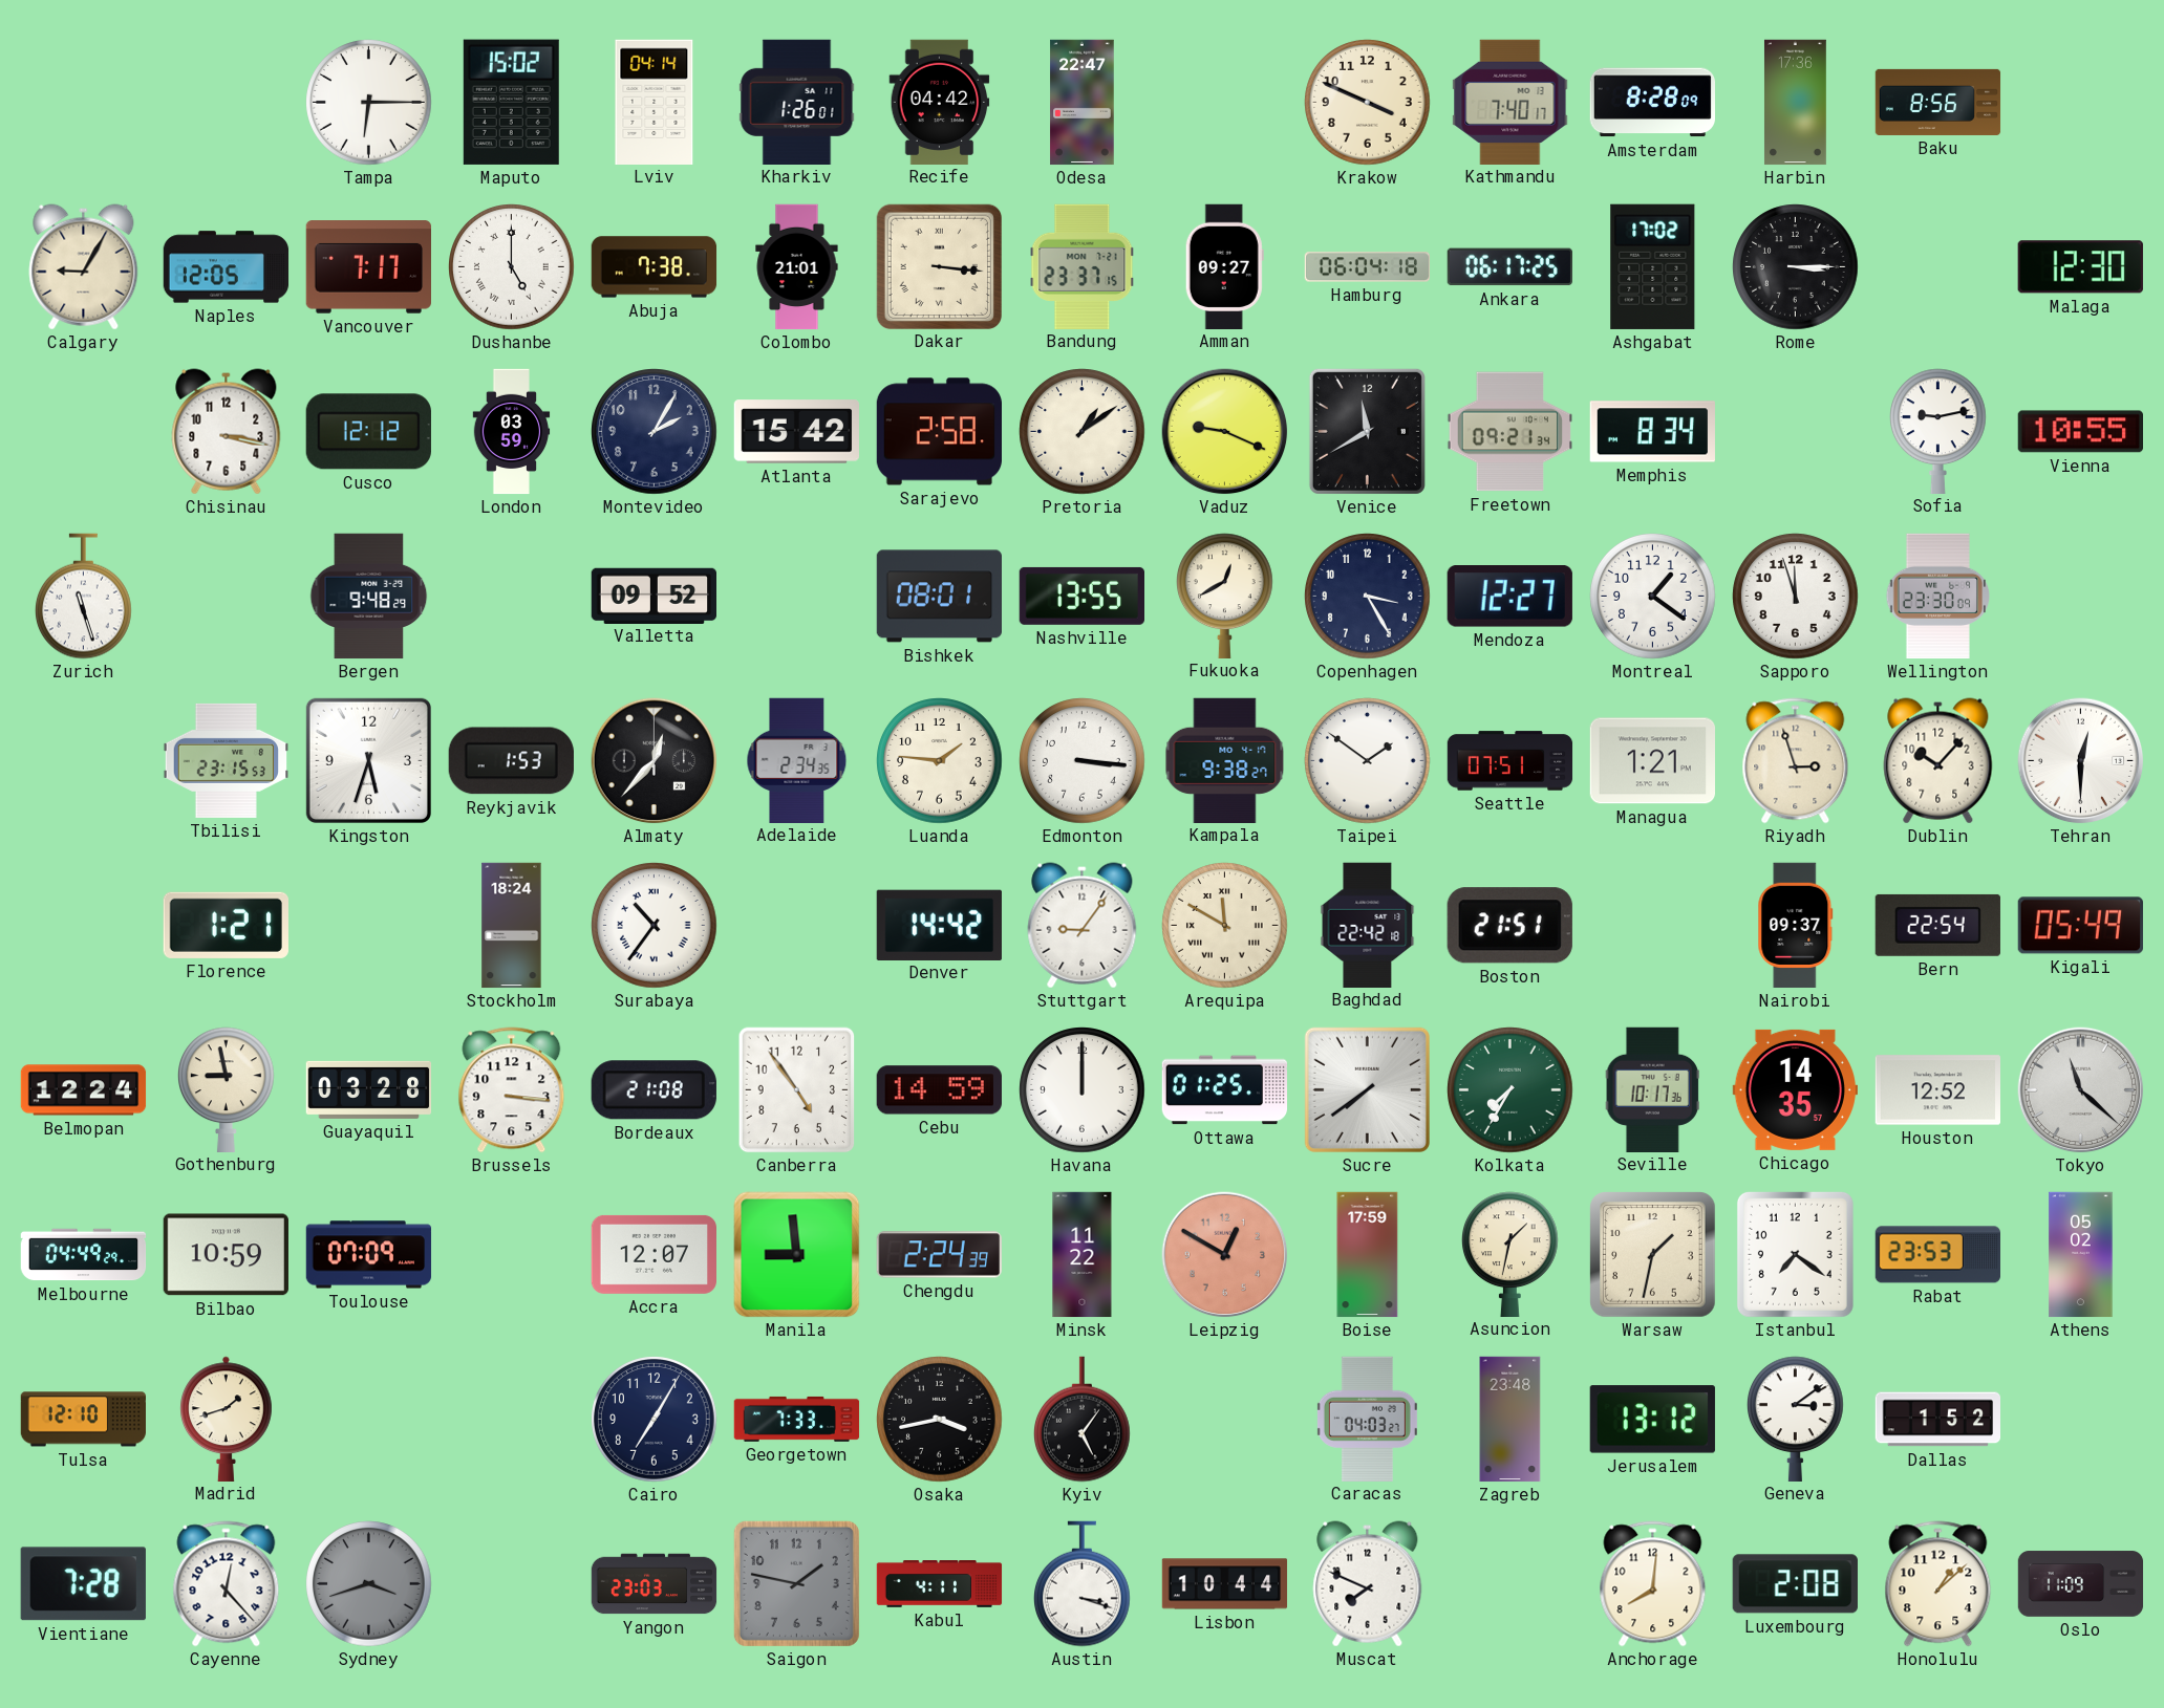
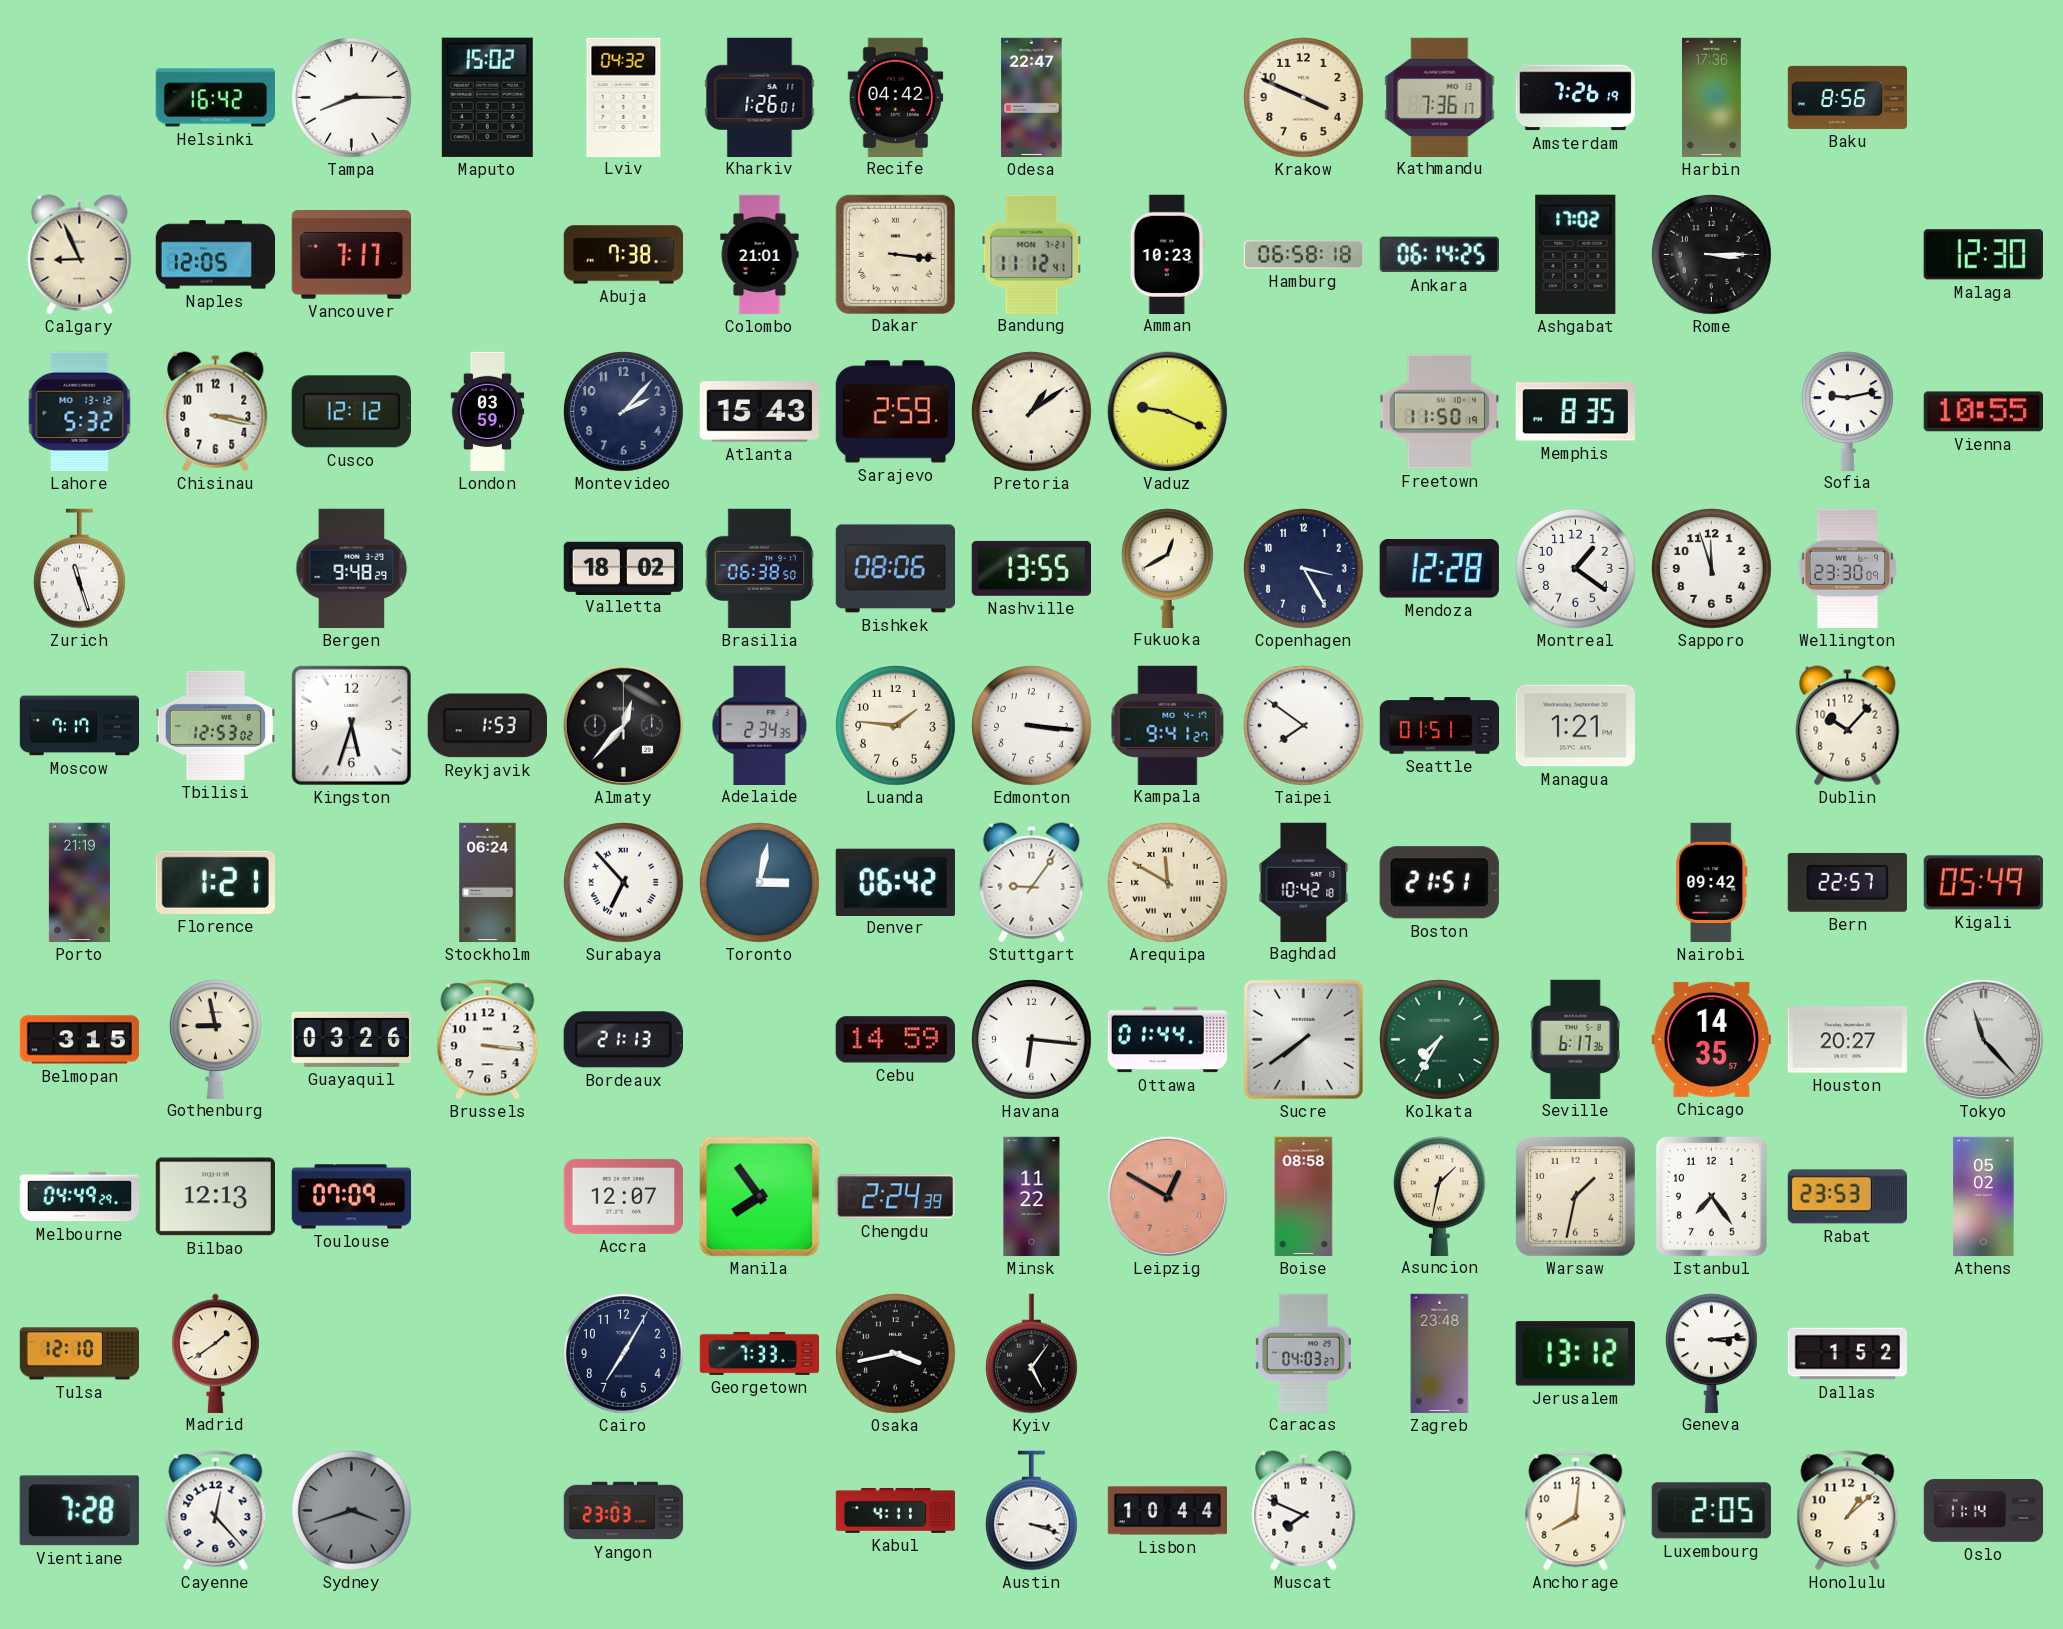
Helsinki: none -> 16:42
Tampa: 6:15 -> 8:15
Lviv: 04:14 -> 04:32
Kathmandu: 7:40 -> 7:36
Amsterdam: 8:28 -> 7:26
Calgary: 9:05 -> 8:56
Dushanbe: 5:00 -> none
Bandung: 23:37 -> 11:12
Amman: 09:27 -> 10:23
Hamburg: 06:04 -> 06:58
Ankara: 06:17 -> 06:14
Lahore: none -> 5:32
Montevideo: 2:05 -> 2:07
Atlanta: 15:42 -> 15:43
Sarajevo: 2:58 -> 2:59
Venice: 11:40 -> none
Freetown: 09:21 -> 11:50
Memphis: 8:34 -> 8:35
Valletta: 09:52 -> 18:02
Brasilia: none -> 06:38
Bishkek: 08:01 -> 08:06
Mendoza: 12:27 -> 12:28
Moscow: none -> 7:17
Tbilisi: 23:15 -> 12:53
Kampala: 9:38 -> 9:41
Taipei: 1:51 -> 7:51
Seattle: 07:51 -> 01:51
Riyadh: 2:57 -> none
Tehran: 12:30 -> none
Porto: none -> 21:19
Stockholm: 18:24 -> 06:24
Surabaya: 10:36 -> 6:53
Toronto: none -> 3:02
Denver: 14:42 -> 06:42
Baghdad: 22:42 -> 10:42
Nairobi: 09:37 -> 09:42
Bern: 22:54 -> 22:57
Belmopan: 12:24 -> 3:15
Guayaquil: 03:28 -> 03:26
Bordeaux: 21:08 -> 21:13
Canberra: 4:54 -> none
Havana: 12:00 -> 6:16
Ottawa: 01:25 -> 01:44
Seville: 10:17 -> 6:17
Houston: 12:52 -> 20:27
Tokyo: 11:22 -> 11:23
Bilbao: 10:59 -> 12:13
Manila: 8:59 -> 7:54
Boise: 17:59 -> 08:58
Istanbul: 7:21 -> 7:24
Madrid: 1:42 -> 1:39
Geneva: 3:09 -> 3:14
Saigon: 1:47 -> none
Luxembourg: 2:08 -> 2:05
Oslo: 11:09 -> 11:14
